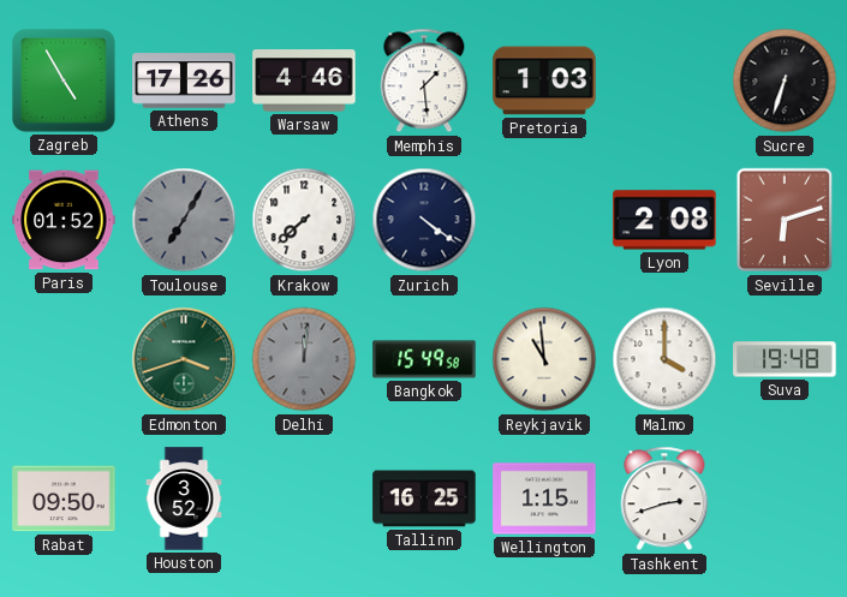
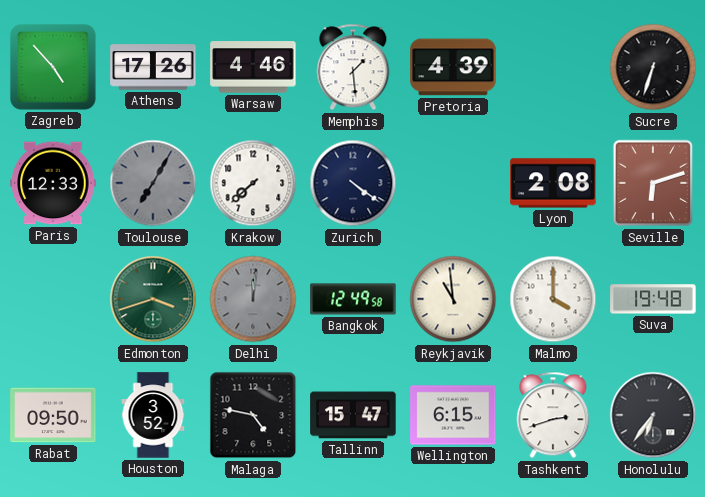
Zagreb: 4:55 -> 4:53
Pretoria: 1:03 -> 4:39
Paris: 01:52 -> 12:33
Bangkok: 15:49 -> 12:49
Malaga: none -> 4:47
Tallinn: 16:25 -> 15:47
Wellington: 1:15 -> 6:15
Honolulu: none -> 6:36
